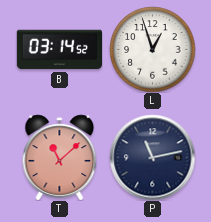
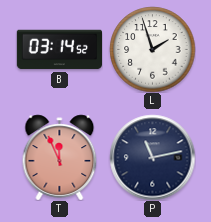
L: 12:57 -> 1:57
T: 11:08 -> 11:56
